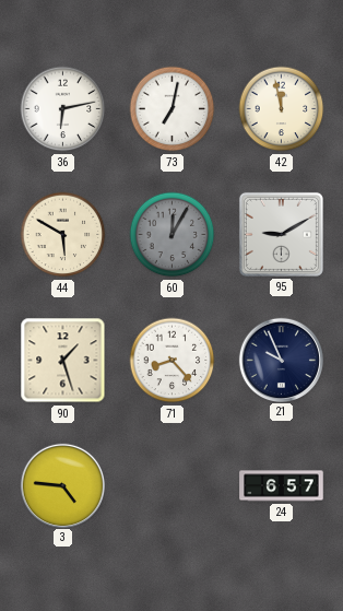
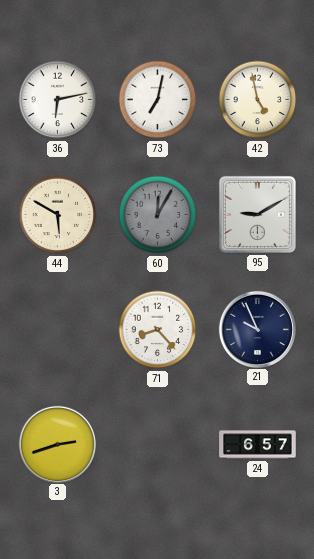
42: 11:58 -> 4:58
90: 1:27 -> none
3: 4:46 -> 2:42
